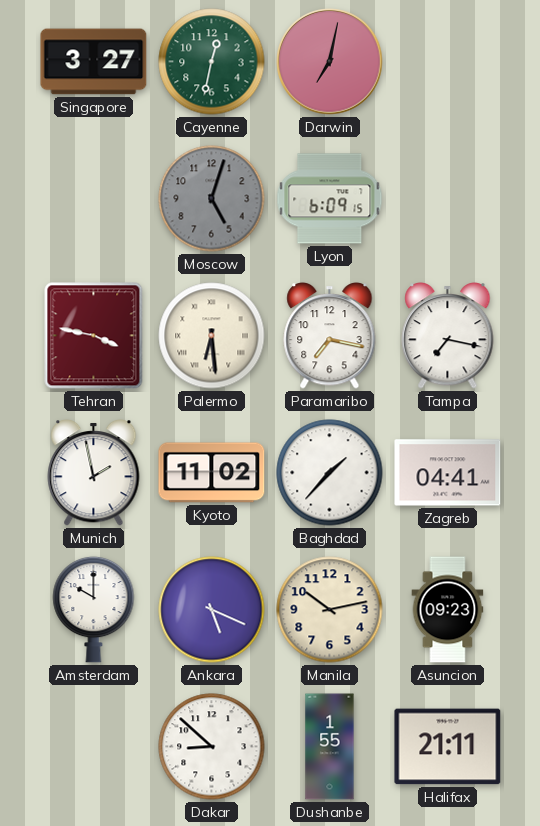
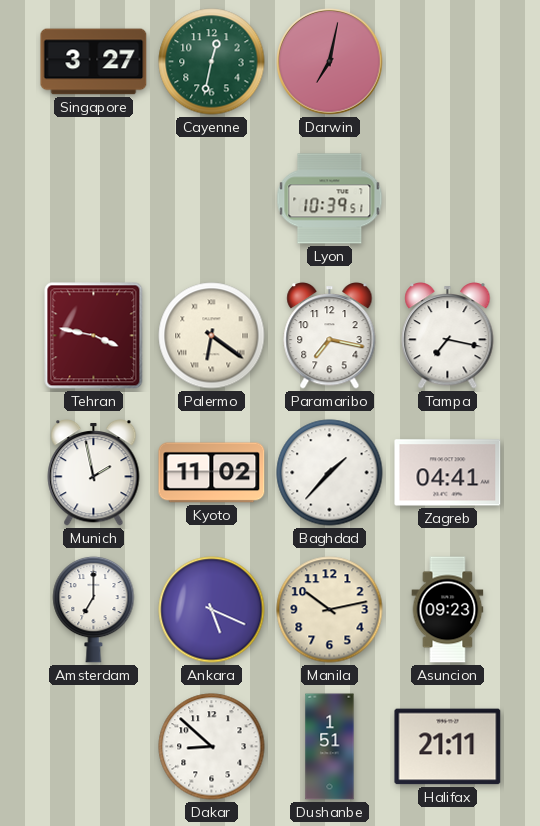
Moscow: 5:03 -> none
Lyon: 6:09 -> 10:39
Palermo: 6:29 -> 6:21
Amsterdam: 10:00 -> 7:00
Dushanbe: 1:55 -> 1:51
